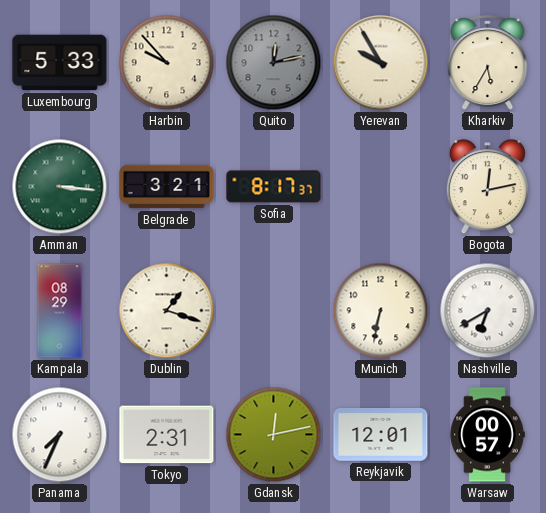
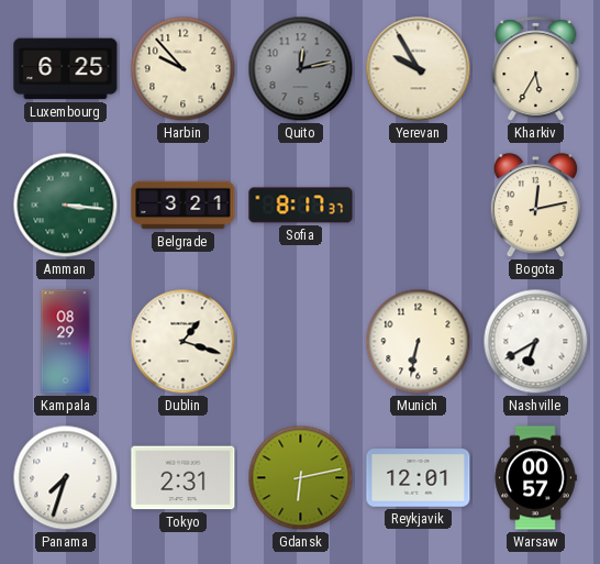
Luxembourg: 5:33 -> 6:25
Panama: 7:34 -> 7:33
Gdansk: 12:13 -> 6:13
